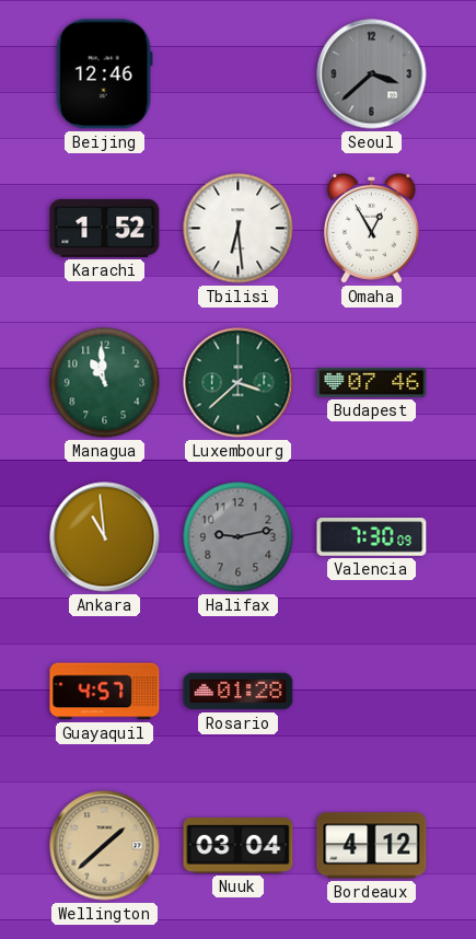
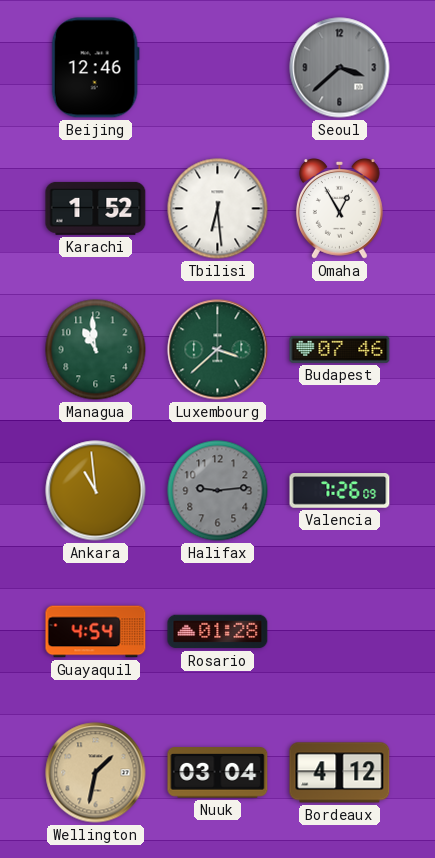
Halifax: 9:13 -> 9:14
Valencia: 7:30 -> 7:26
Guayaquil: 4:57 -> 4:54
Wellington: 1:38 -> 1:32
